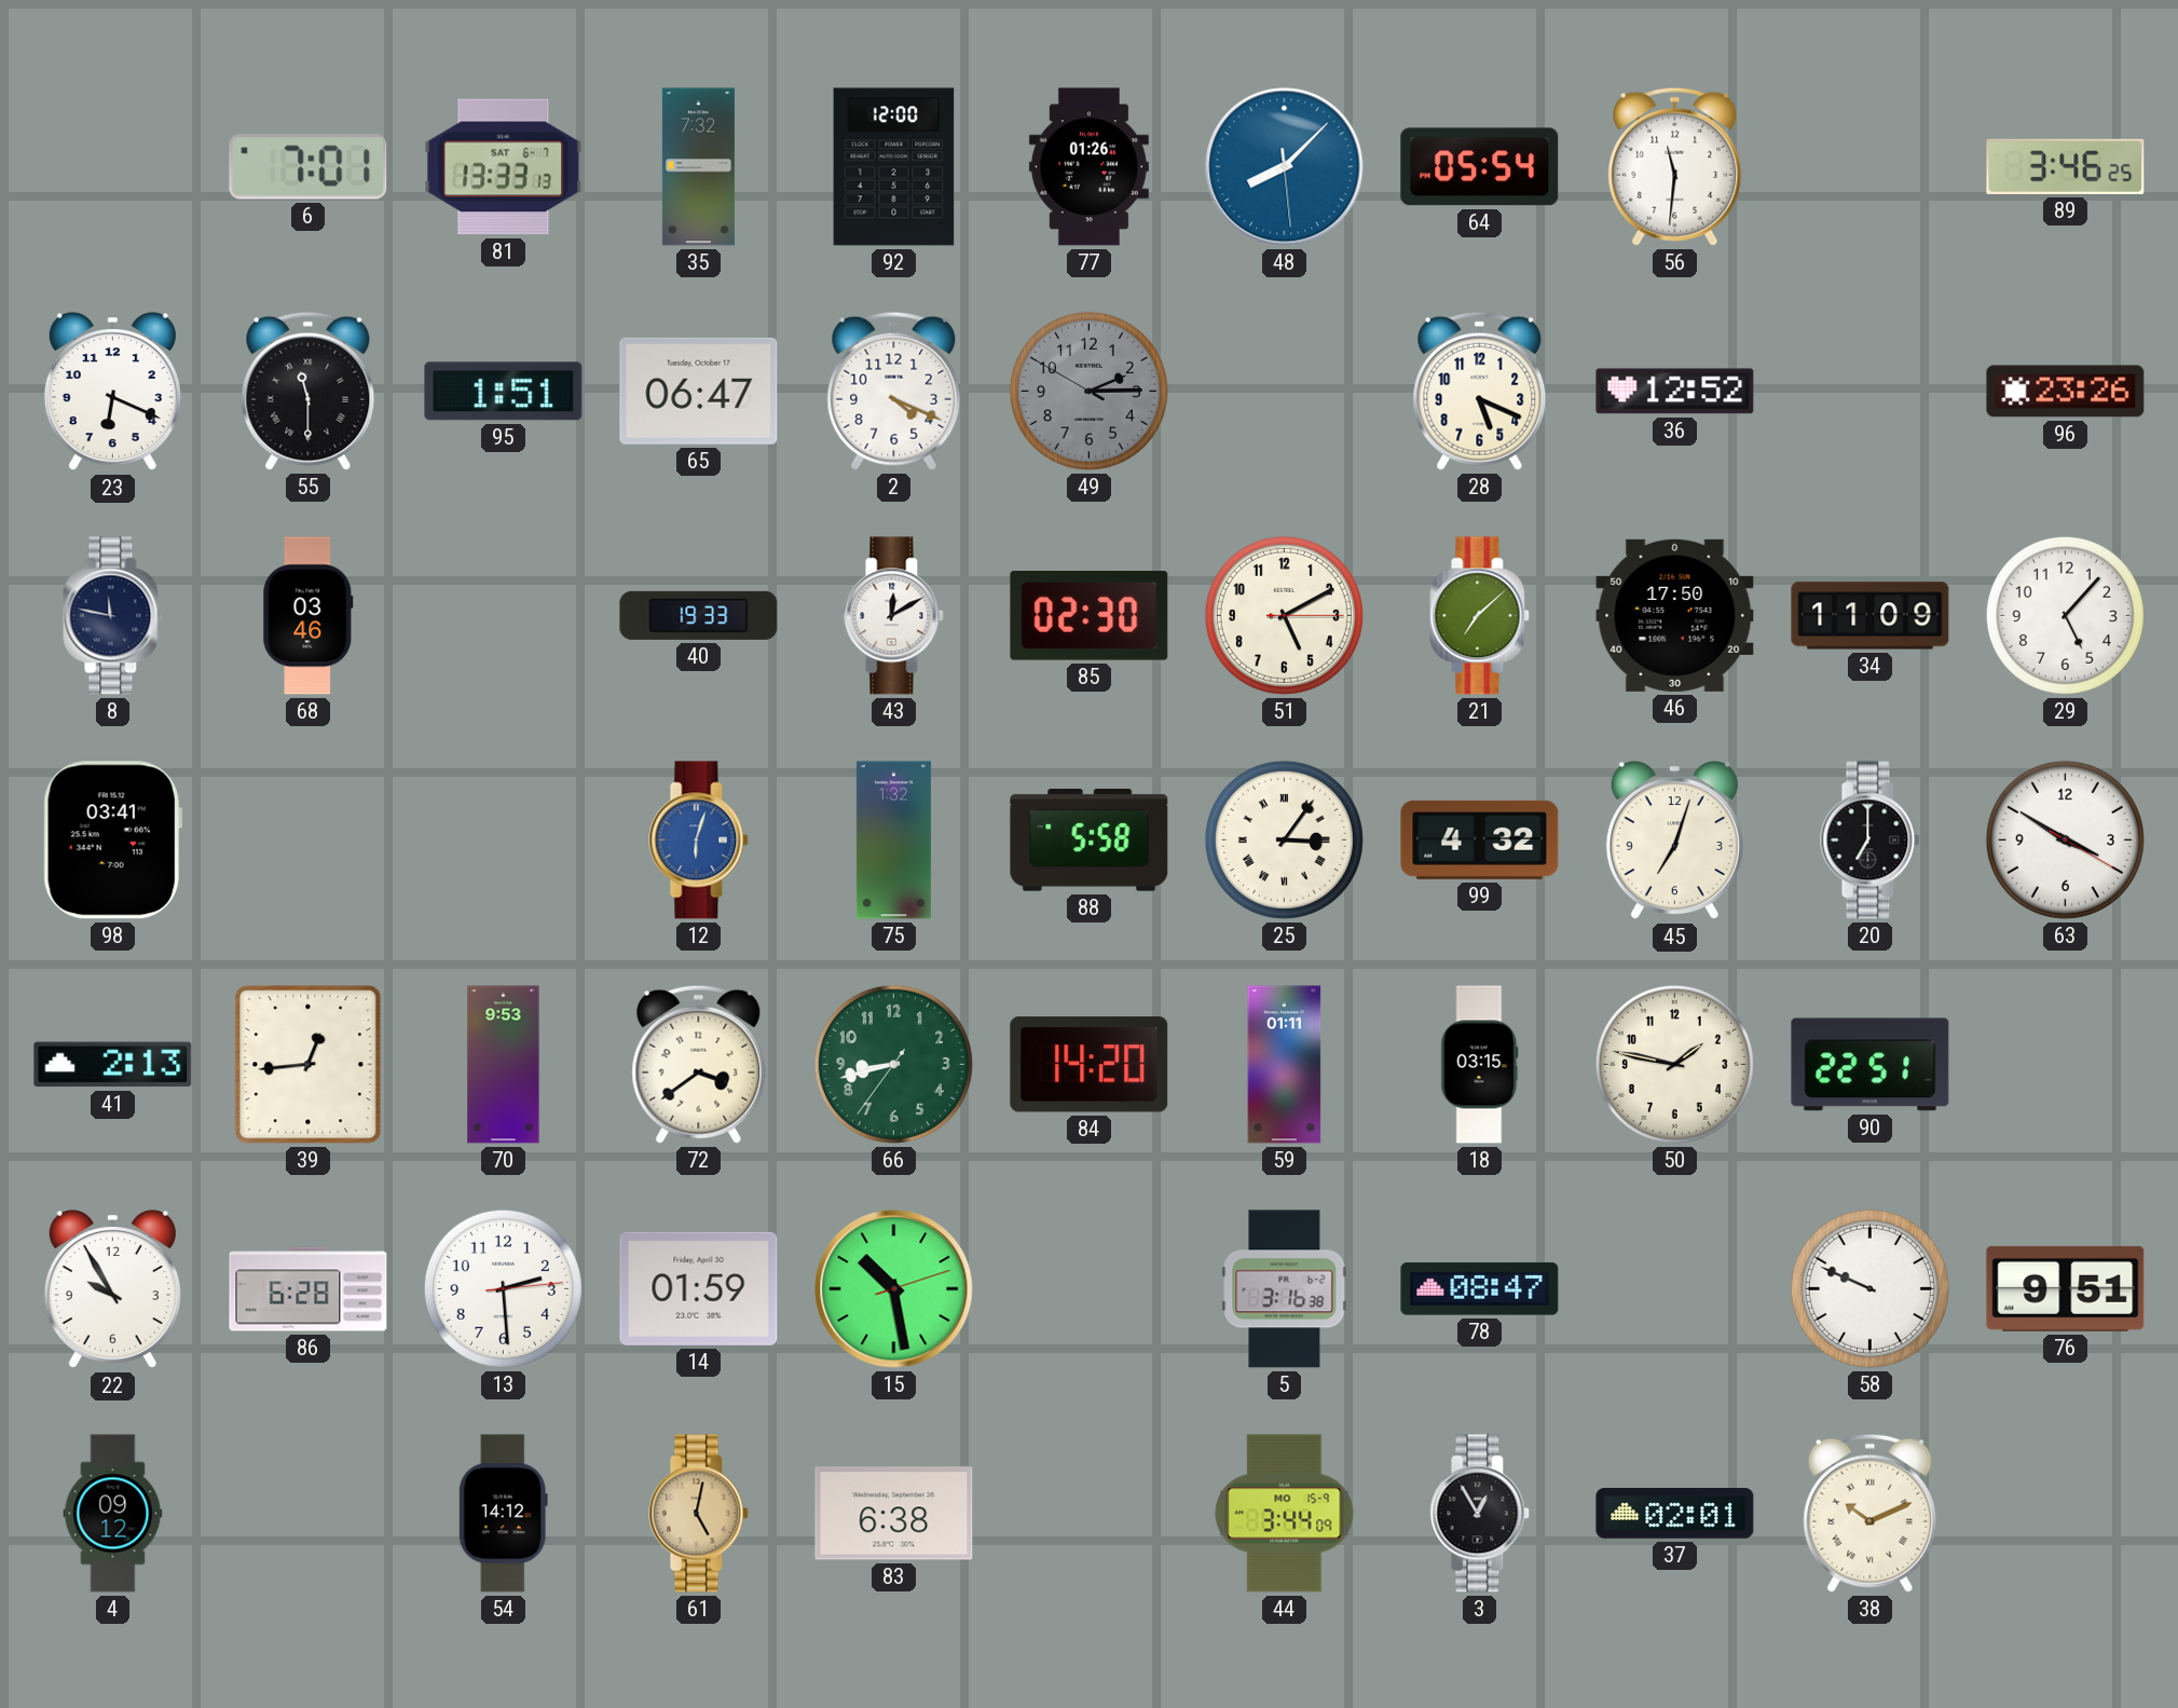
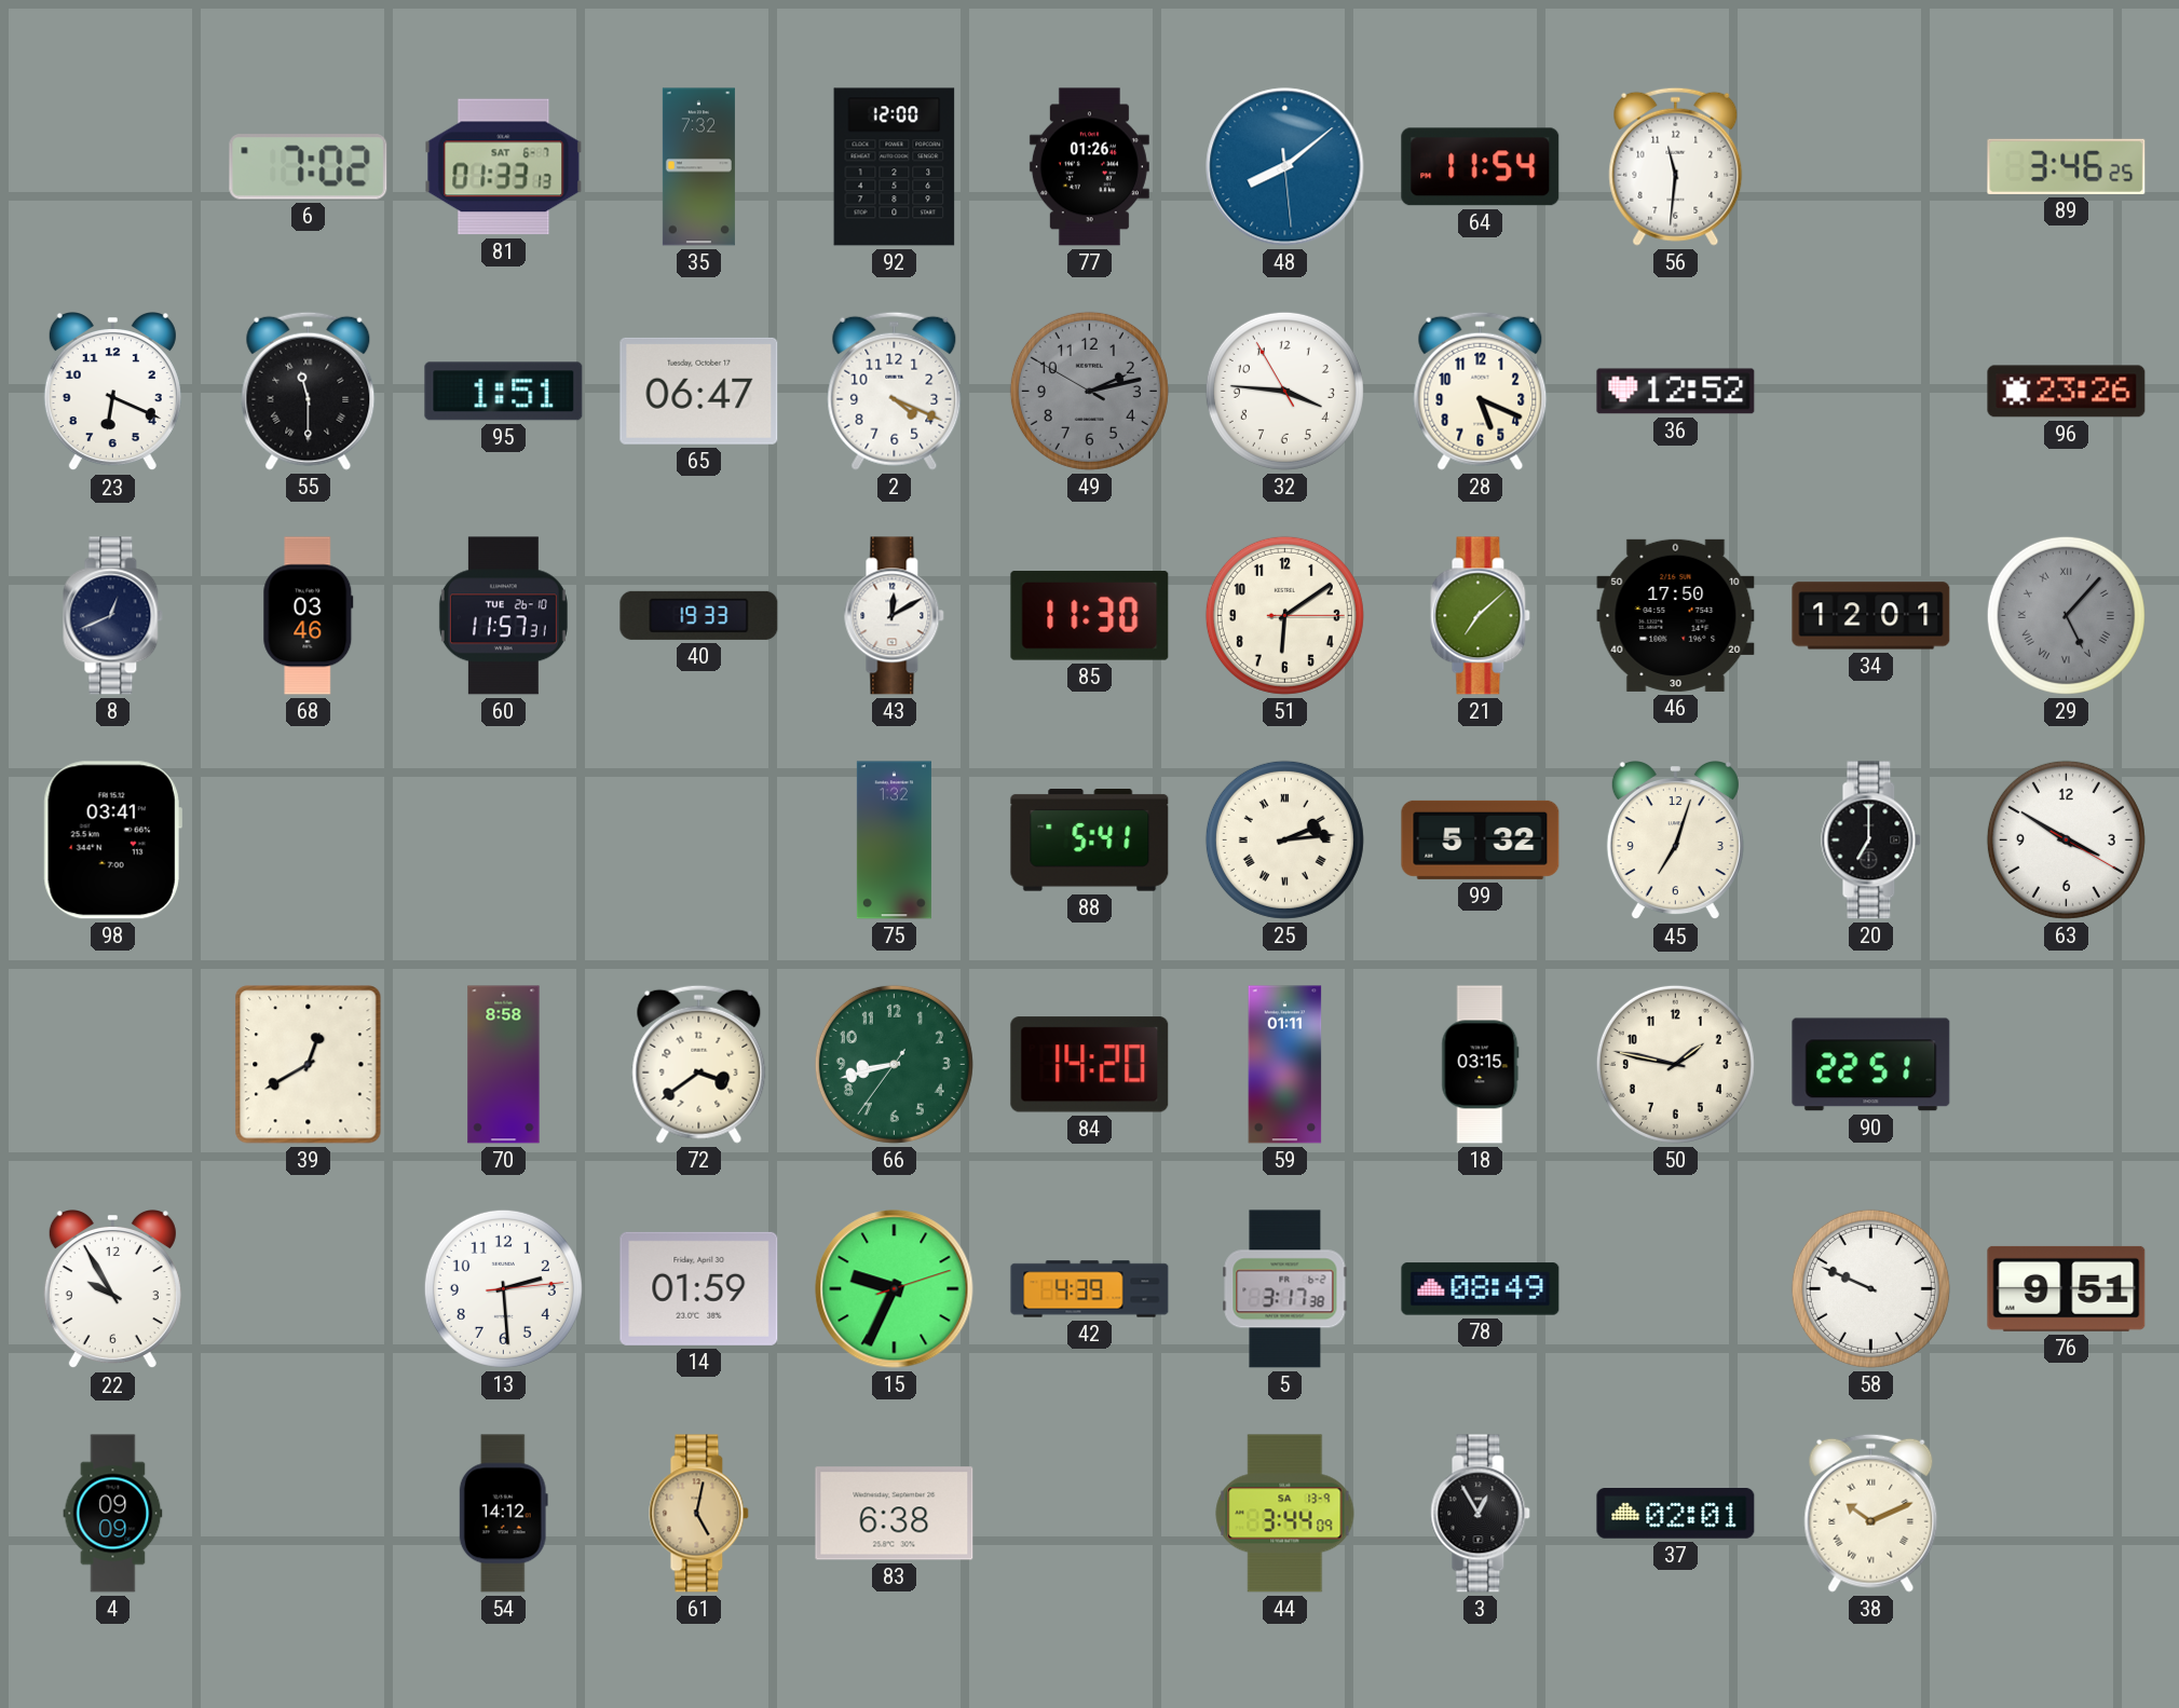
6: 7:01 -> 7:02
81: 13:33 -> 01:33
48: 8:07 -> 8:08
64: 05:54 -> 11:54
49: 2:14 -> 2:12
32: none -> 3:45
8: 11:47 -> 12:41
60: none -> 11:57
85: 02:30 -> 11:30
51: 5:10 -> 6:09
34: 11:09 -> 12:01
29 dial: white -> grey
29 numerals: Arabic -> Roman
12: 6:03 -> none
88: 5:58 -> 5:41
25: 3:06 -> 2:14
99: 4:32 -> 5:32
41: 2:13 -> none
39: 12:44 -> 12:40
70: 9:53 -> 8:58
86: 6:28 -> none
15: 10:28 -> 9:34
42: none -> 4:39
5: 3:16 -> 3:17
78: 08:47 -> 08:49
4: 09:12 -> 09:09
44 date: MO 15-9 -> SA 13-9
